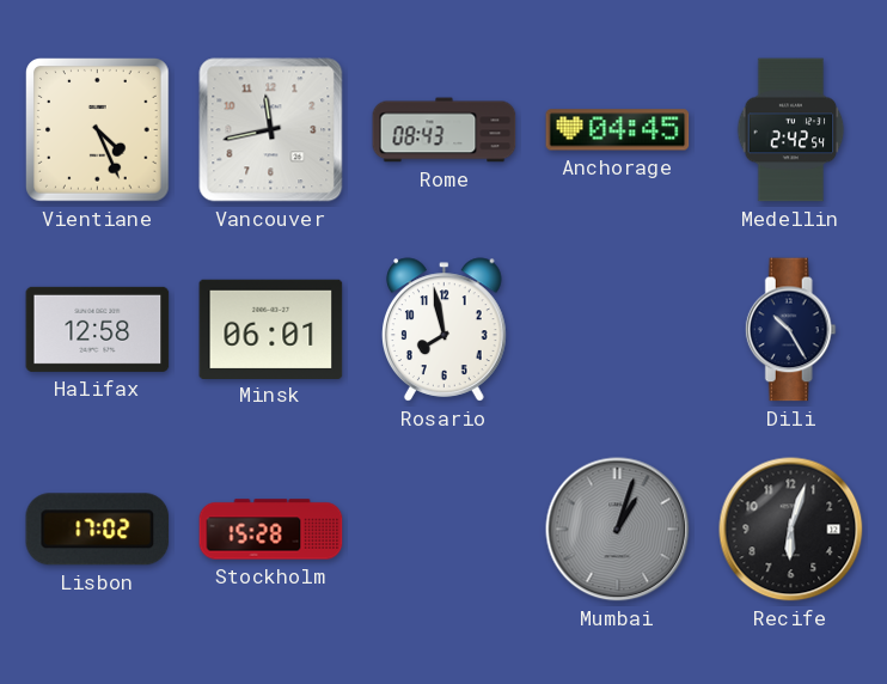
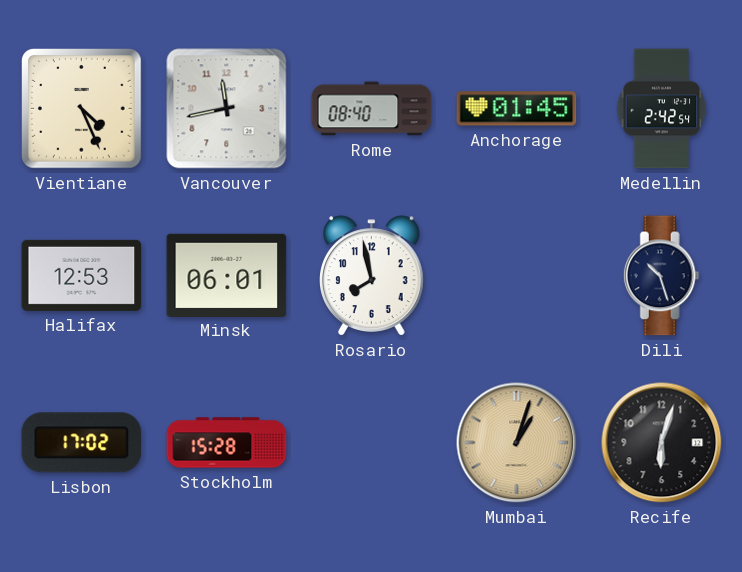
Rome: 08:43 -> 08:40
Anchorage: 04:45 -> 01:45
Halifax: 12:58 -> 12:53
Dili: 10:25 -> 10:27
Mumbai dial: grey -> champagne
